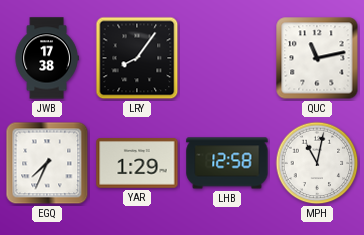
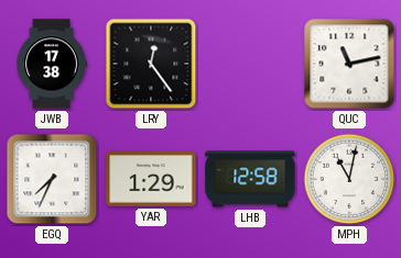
LRY: 8:06 -> 12:24
